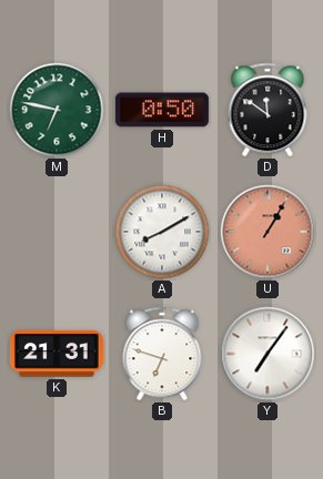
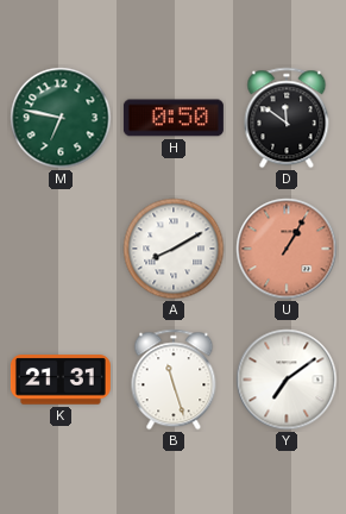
B: 6:48 -> 11:27
Y: 7:06 -> 7:09
